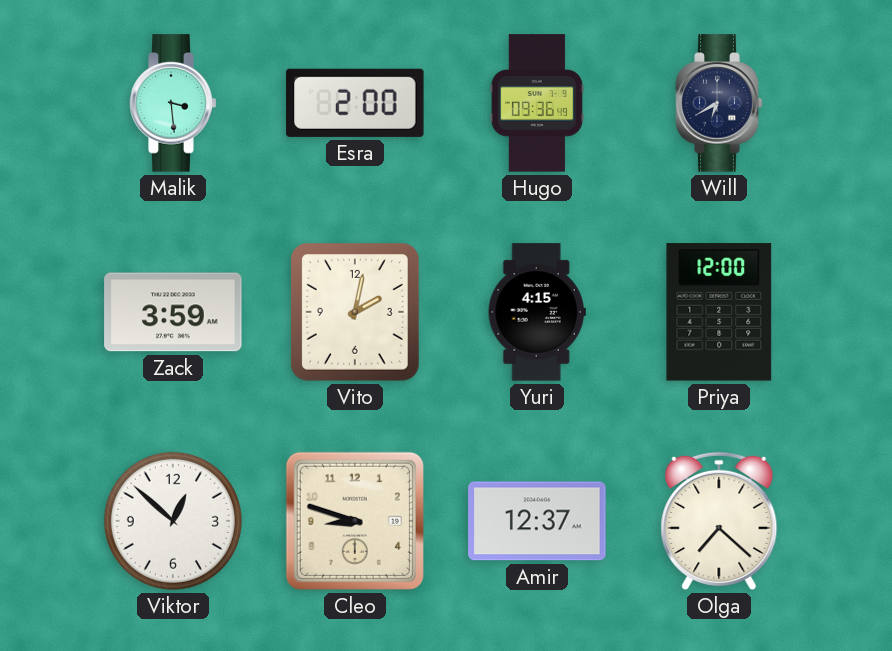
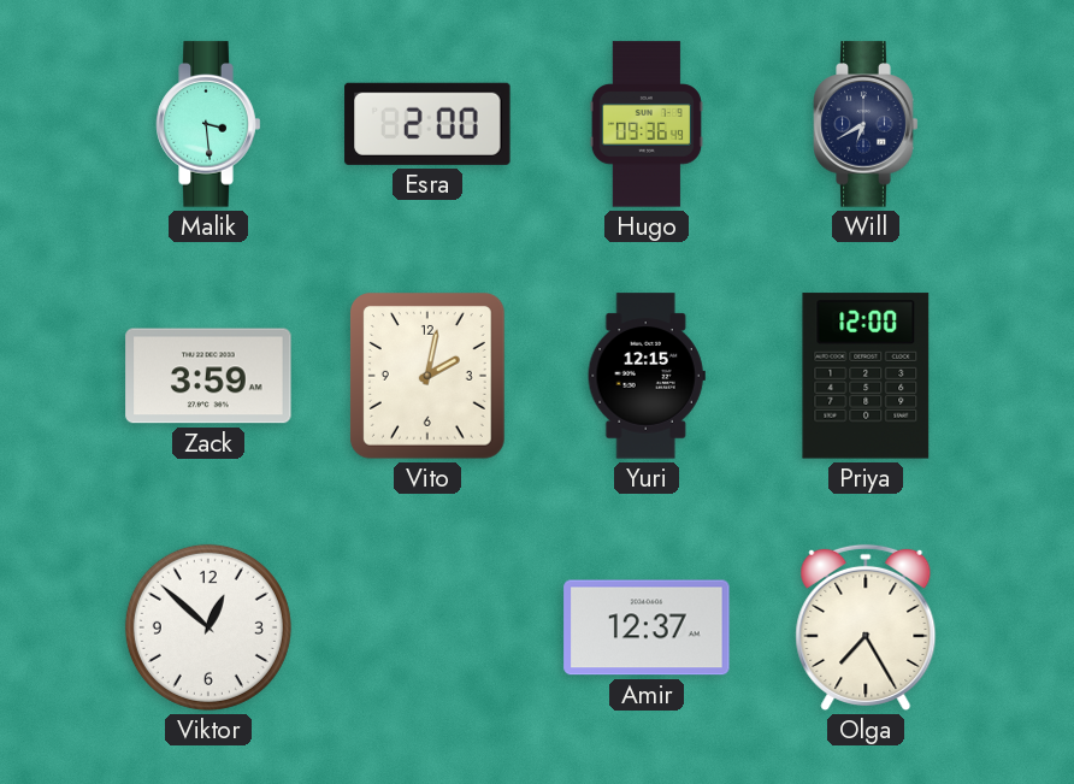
Yuri: 4:15 -> 12:15
Cleo: 8:48 -> none
Olga: 7:22 -> 7:25
